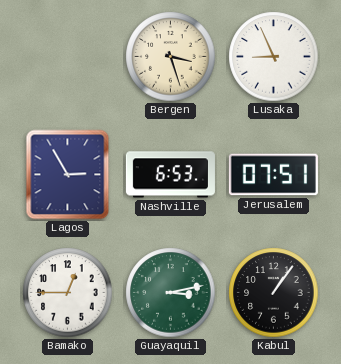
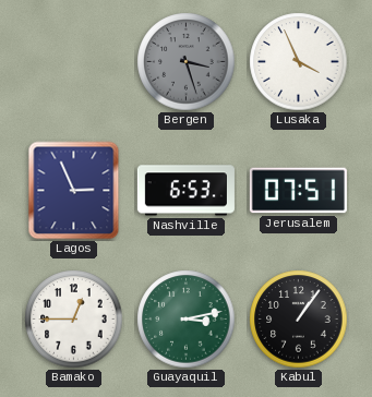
Bergen dial: cream -> grey
Lusaka: 8:56 -> 3:56
Lagos: 2:55 -> 2:56
